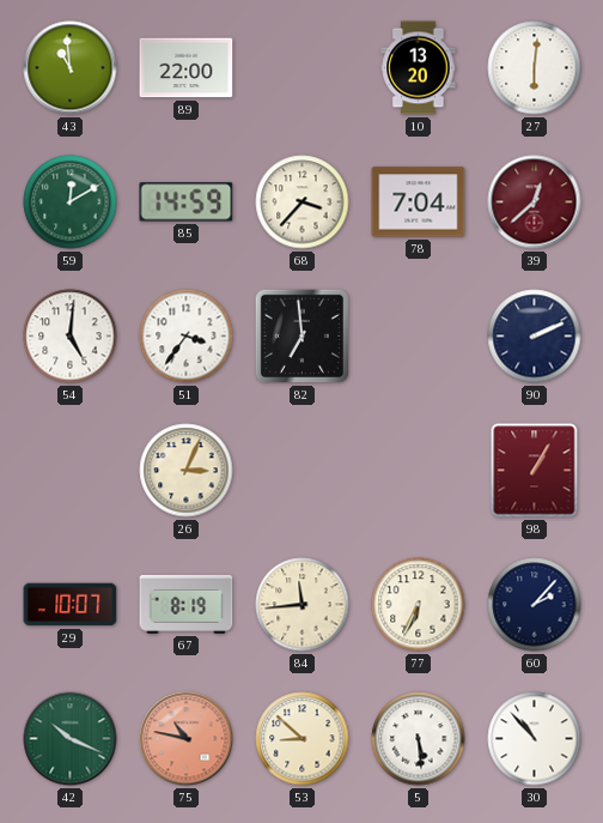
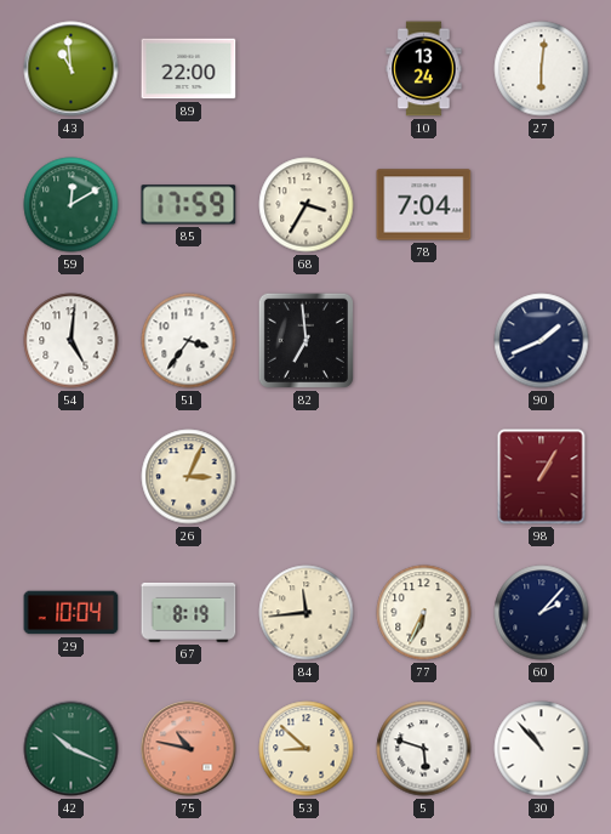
10: 13:20 -> 13:24
85: 14:59 -> 17:59
68: 3:37 -> 3:35
39: 12:38 -> none
90: 2:11 -> 1:41
29: 10:07 -> 10:04
5: 5:29 -> 5:48
